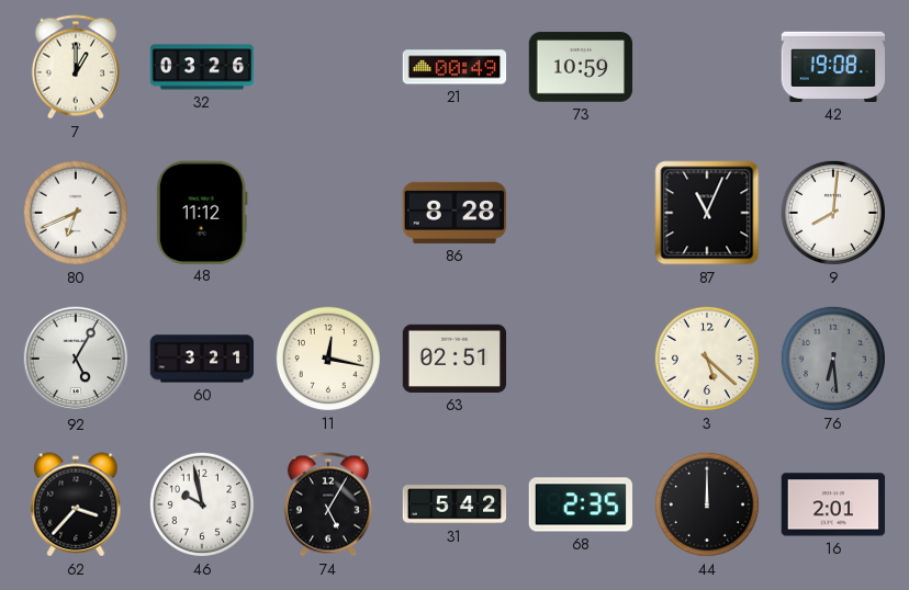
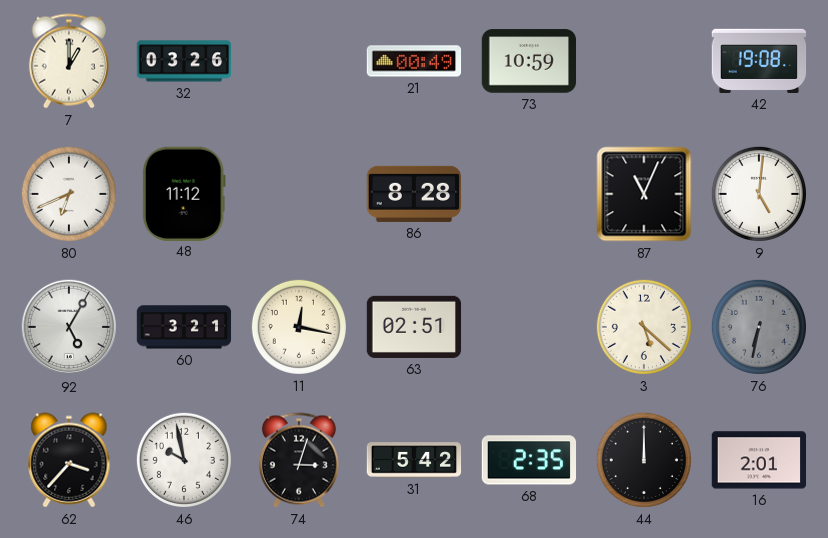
9: 8:01 -> 5:01
76: 6:29 -> 6:32
74: 5:05 -> 3:03
